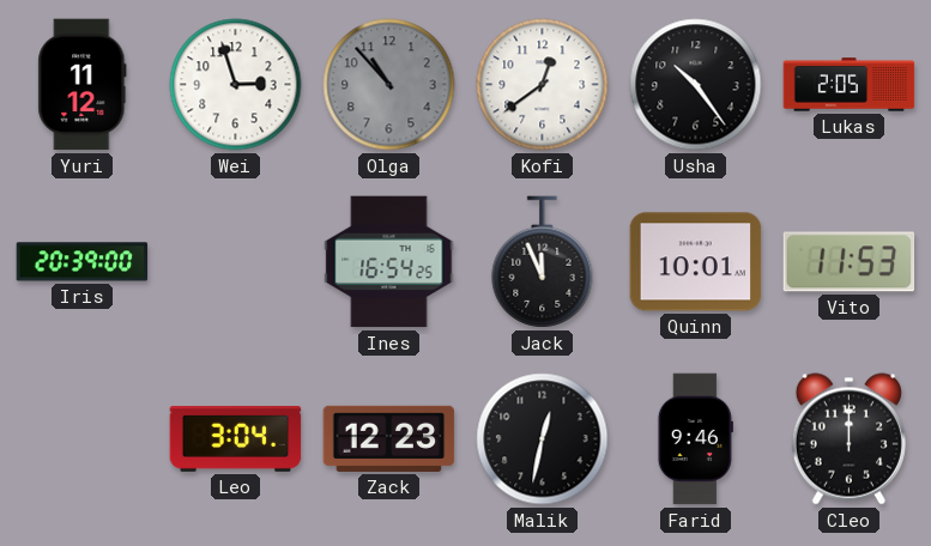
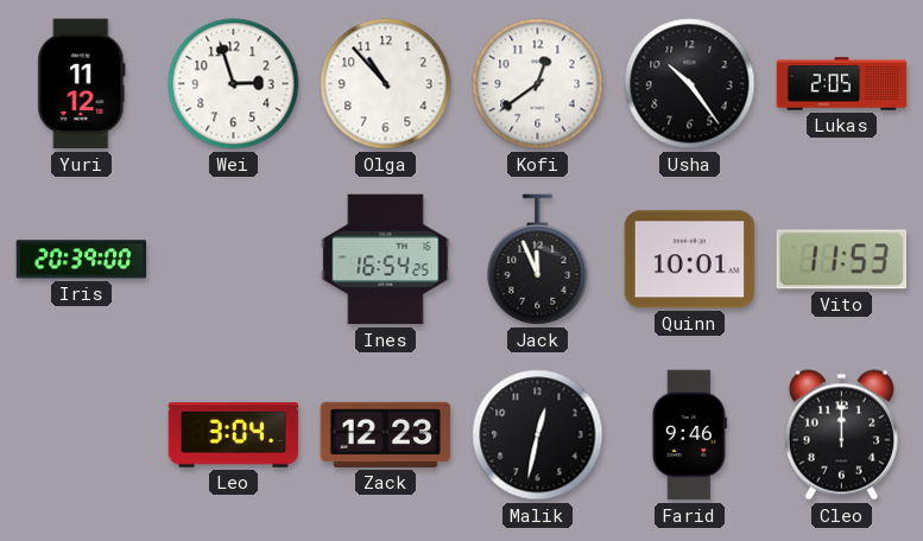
Olga dial: grey -> white
